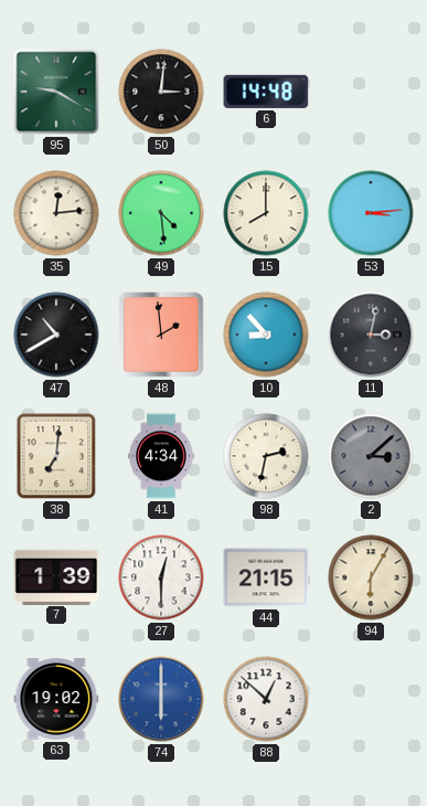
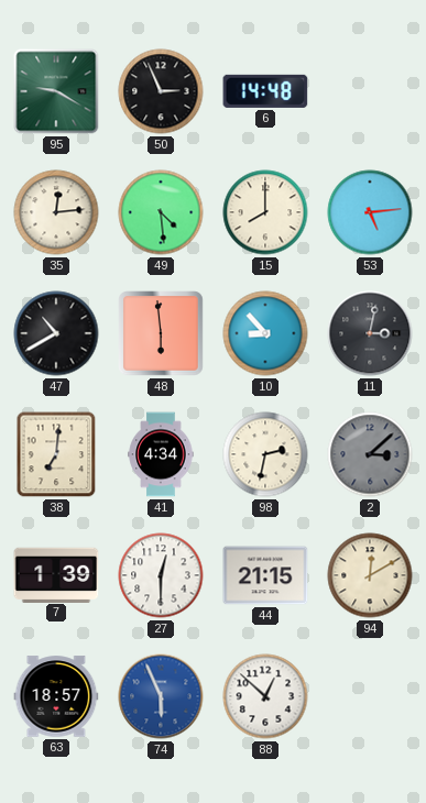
50: 3:01 -> 2:56
53: 3:14 -> 5:14
48: 1:59 -> 5:59
94: 6:05 -> 12:10
63: 19:02 -> 18:57
74: 6:00 -> 5:56
